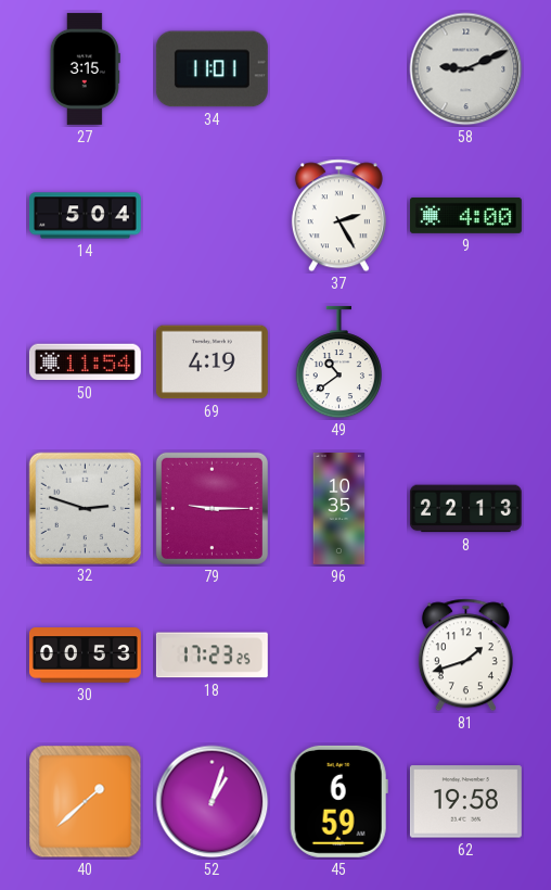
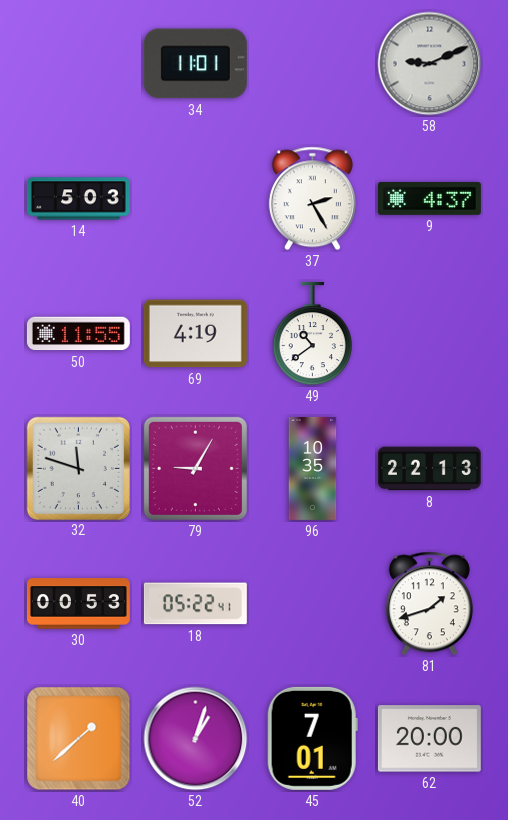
27: 3:15 -> none
14: 5:04 -> 5:03
9: 4:00 -> 4:37
50: 11:54 -> 11:55
32: 2:48 -> 11:48
79: 9:15 -> 9:05
18: 17:23 -> 05:22
45: 6:59 -> 7:01
62: 19:58 -> 20:00
